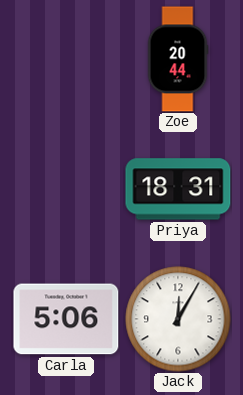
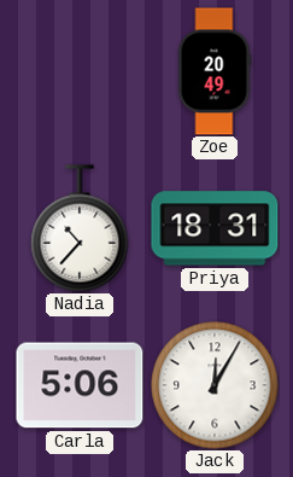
Zoe: 20:44 -> 20:49
Nadia: none -> 10:37
